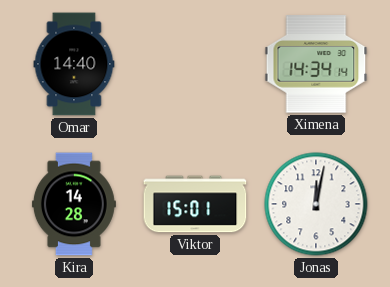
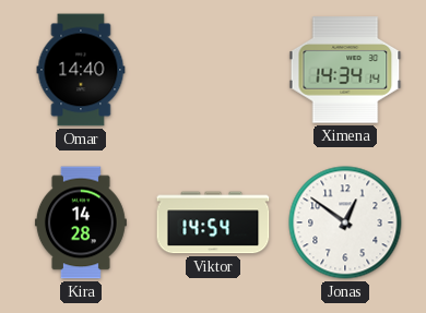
Viktor: 15:01 -> 14:54
Jonas: 12:02 -> 12:51
